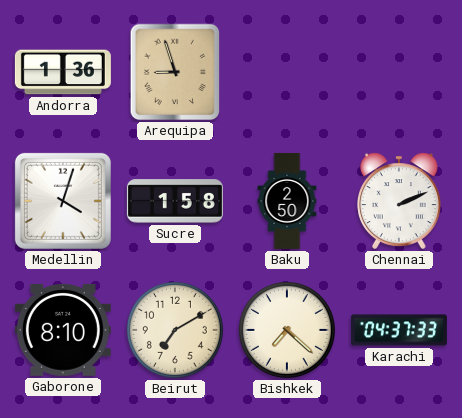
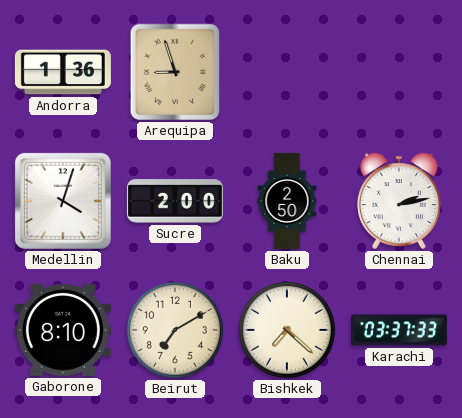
Sucre: 1:58 -> 2:00
Chennai: 2:11 -> 2:13
Karachi: 04:37 -> 03:37
